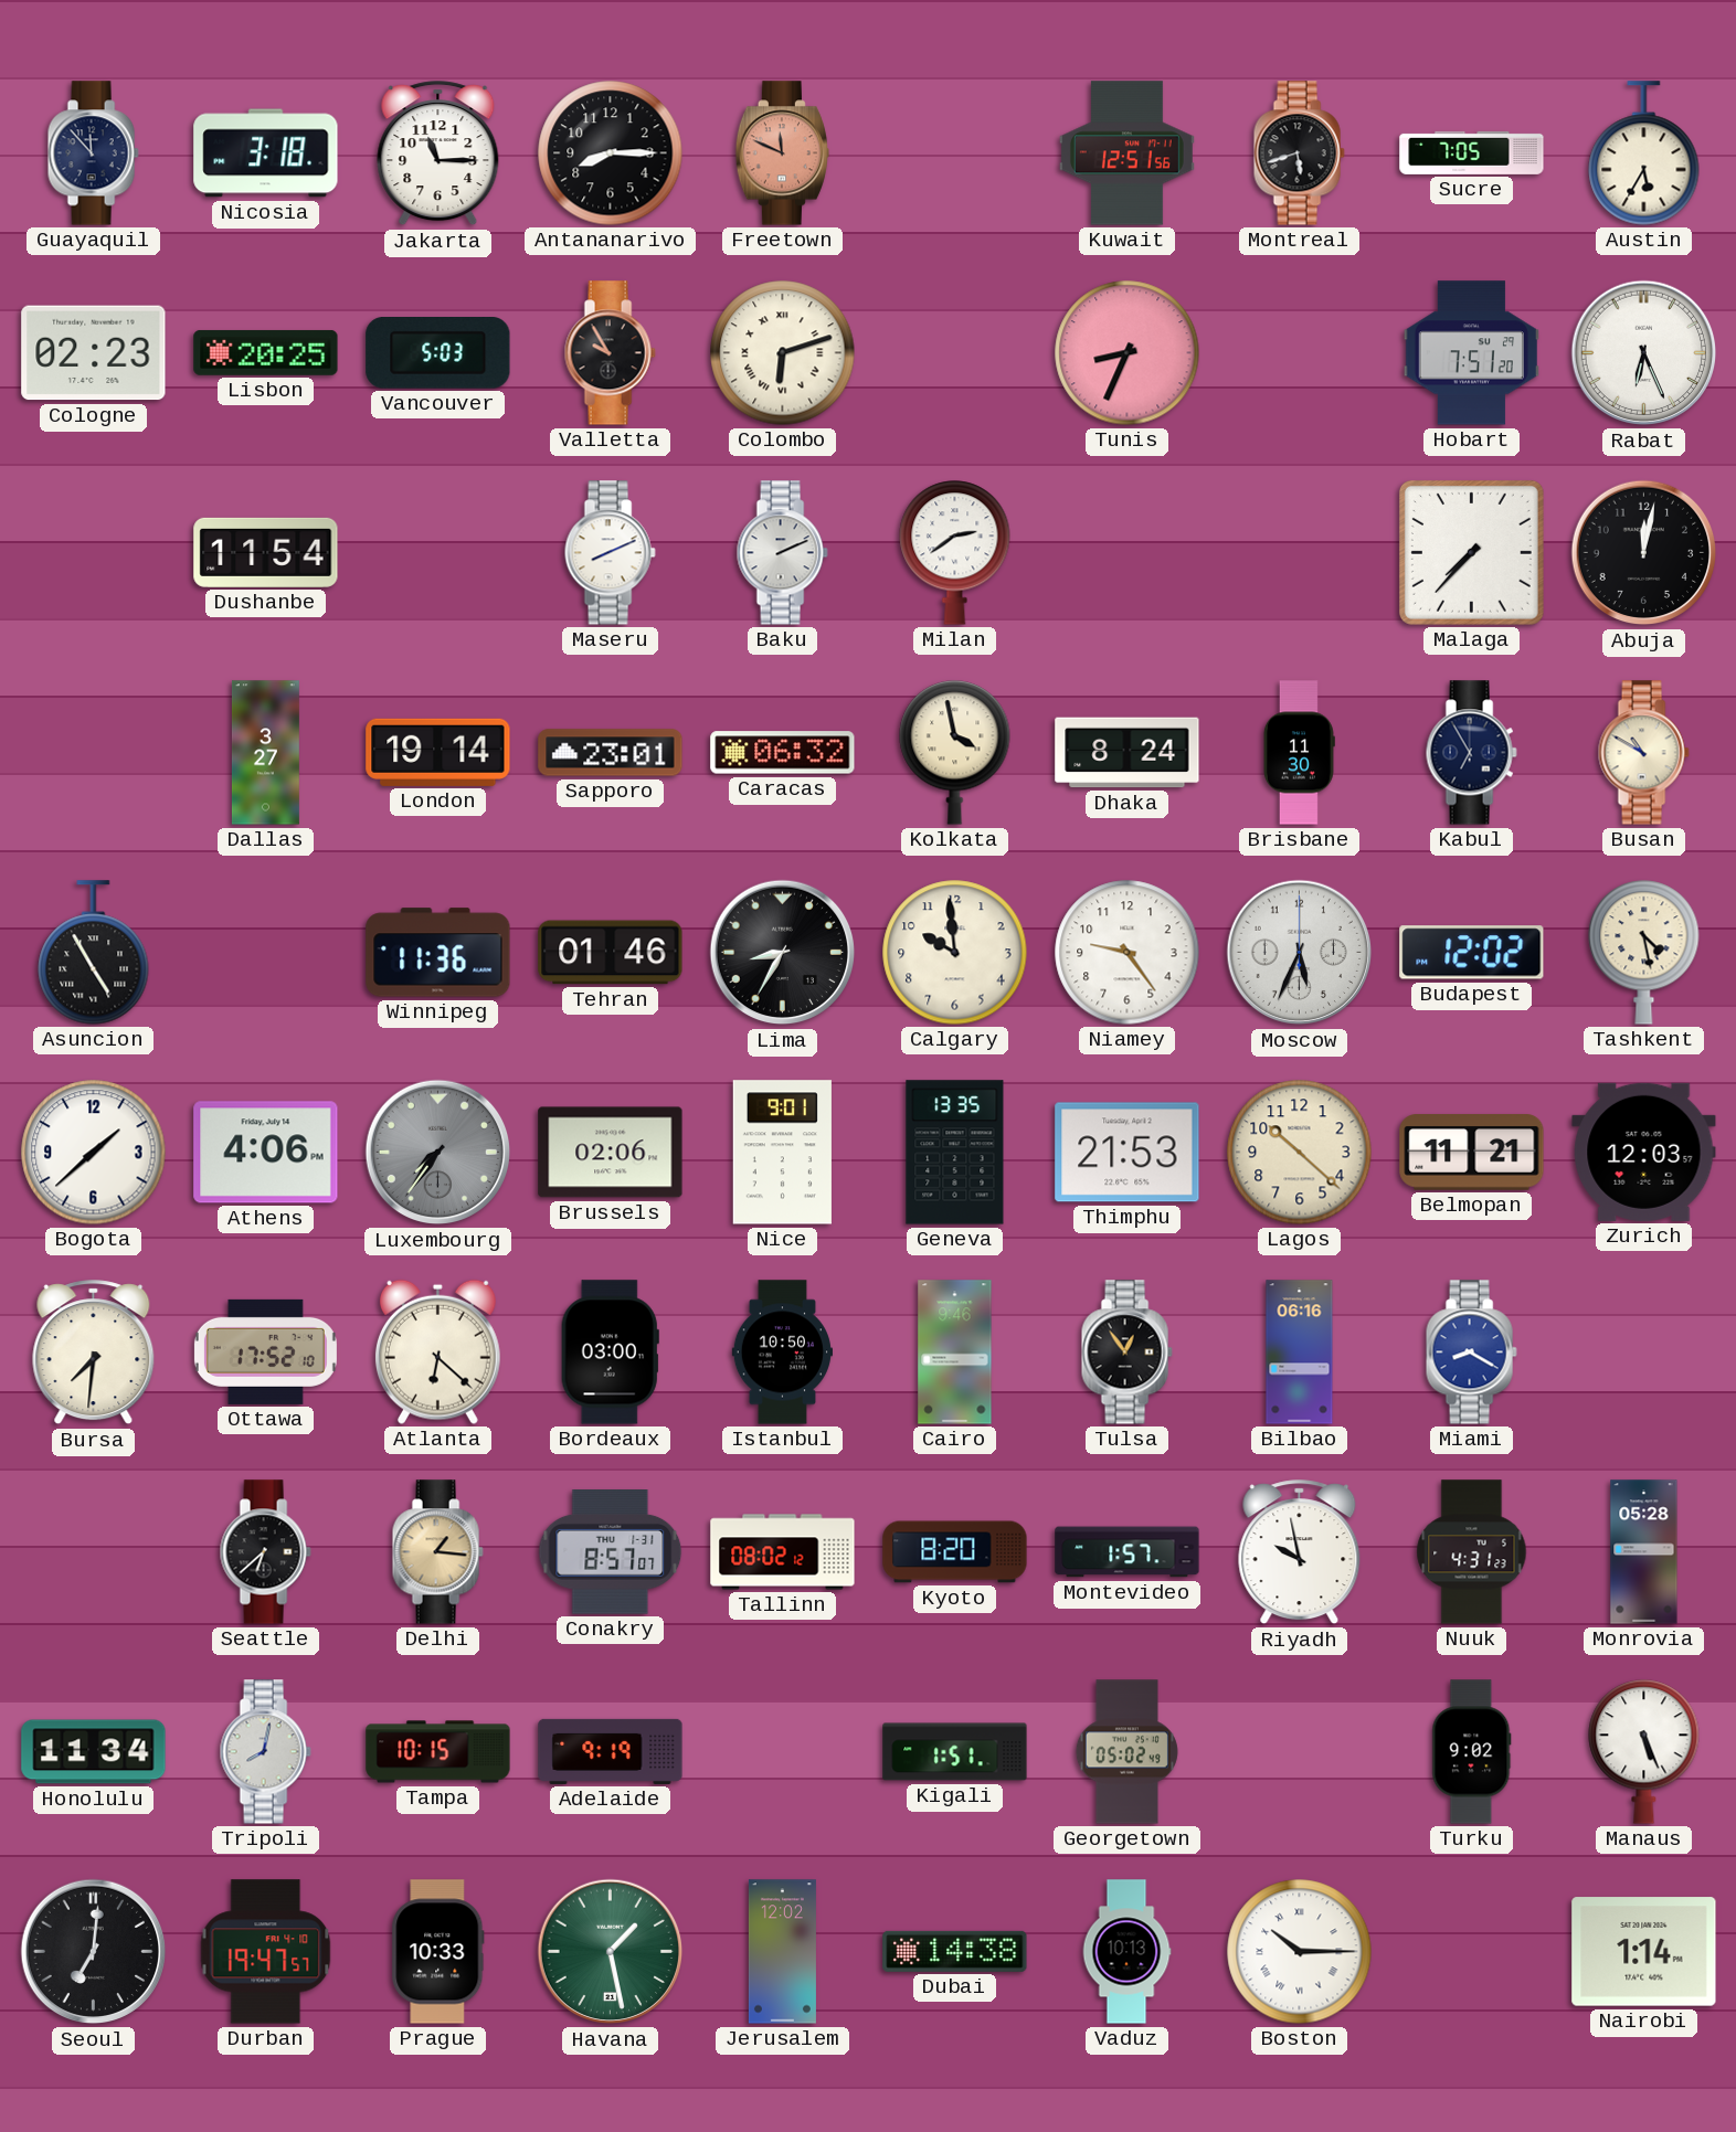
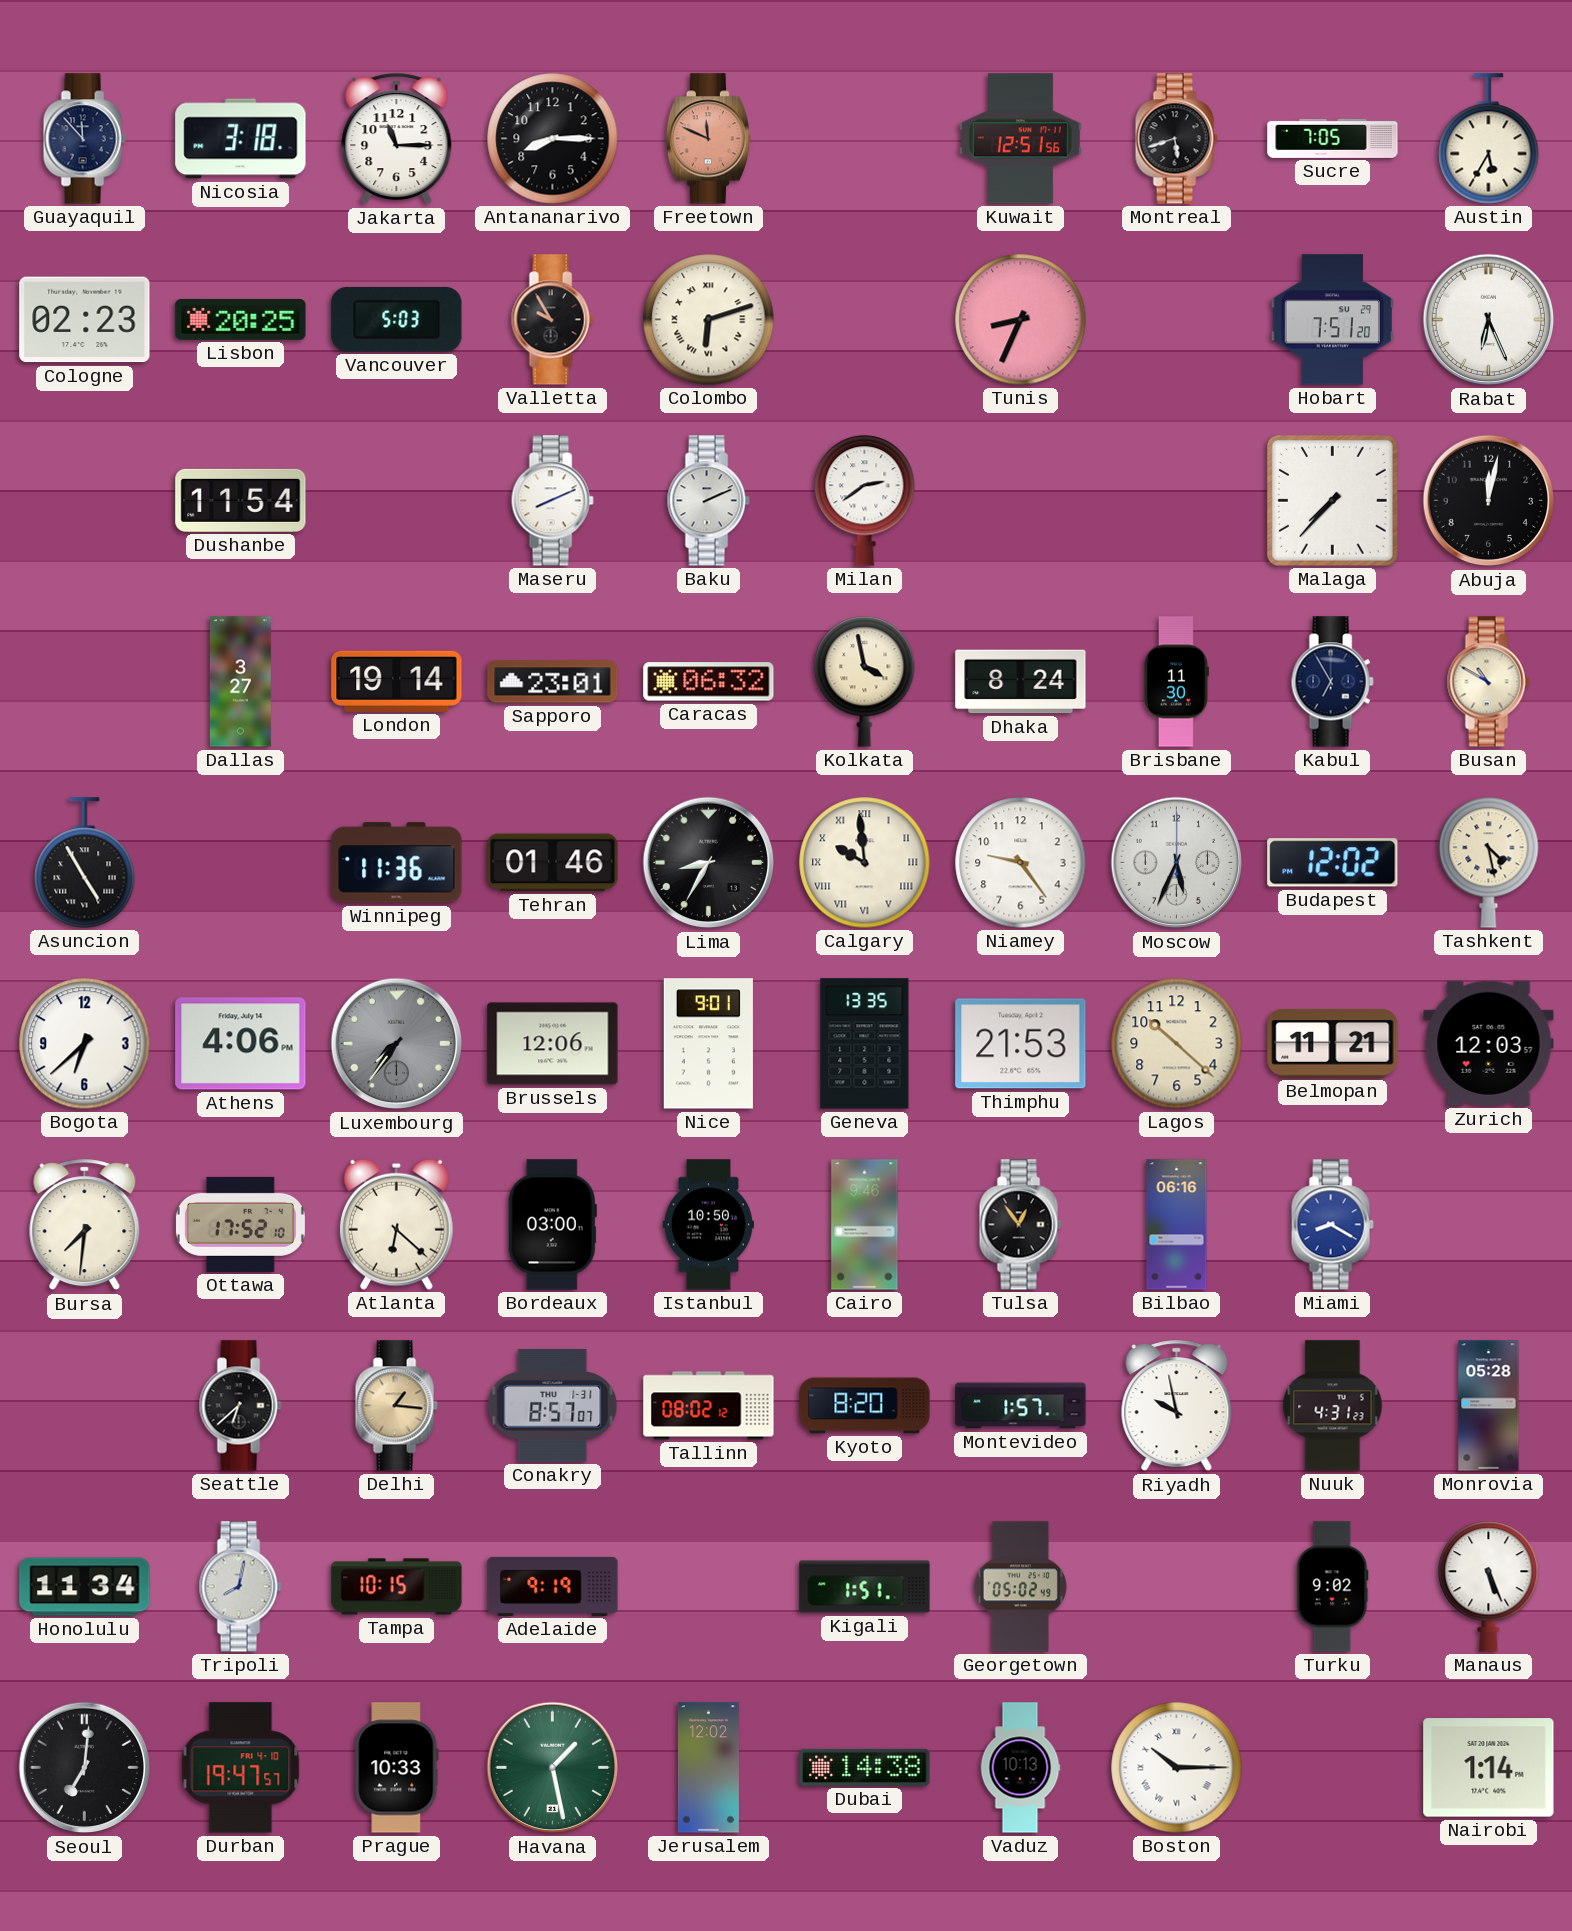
Calgary numerals: Arabic -> Roman
Bogota: 1:38 -> 6:38
Brussels: 02:06 -> 12:06
